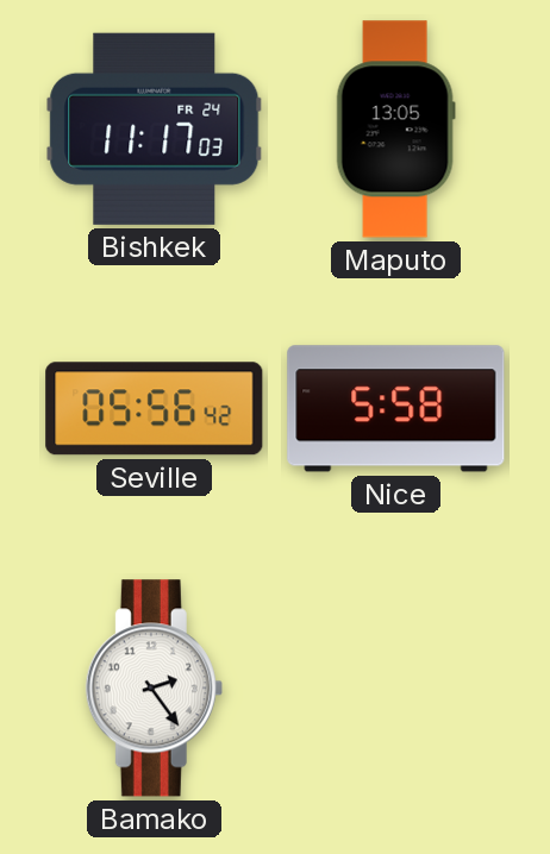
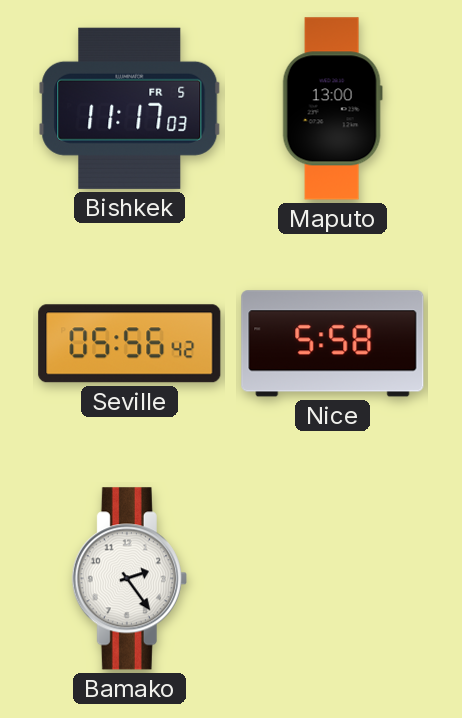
Bishkek date: FR 24 -> FR 5
Maputo: 13:05 -> 13:00
